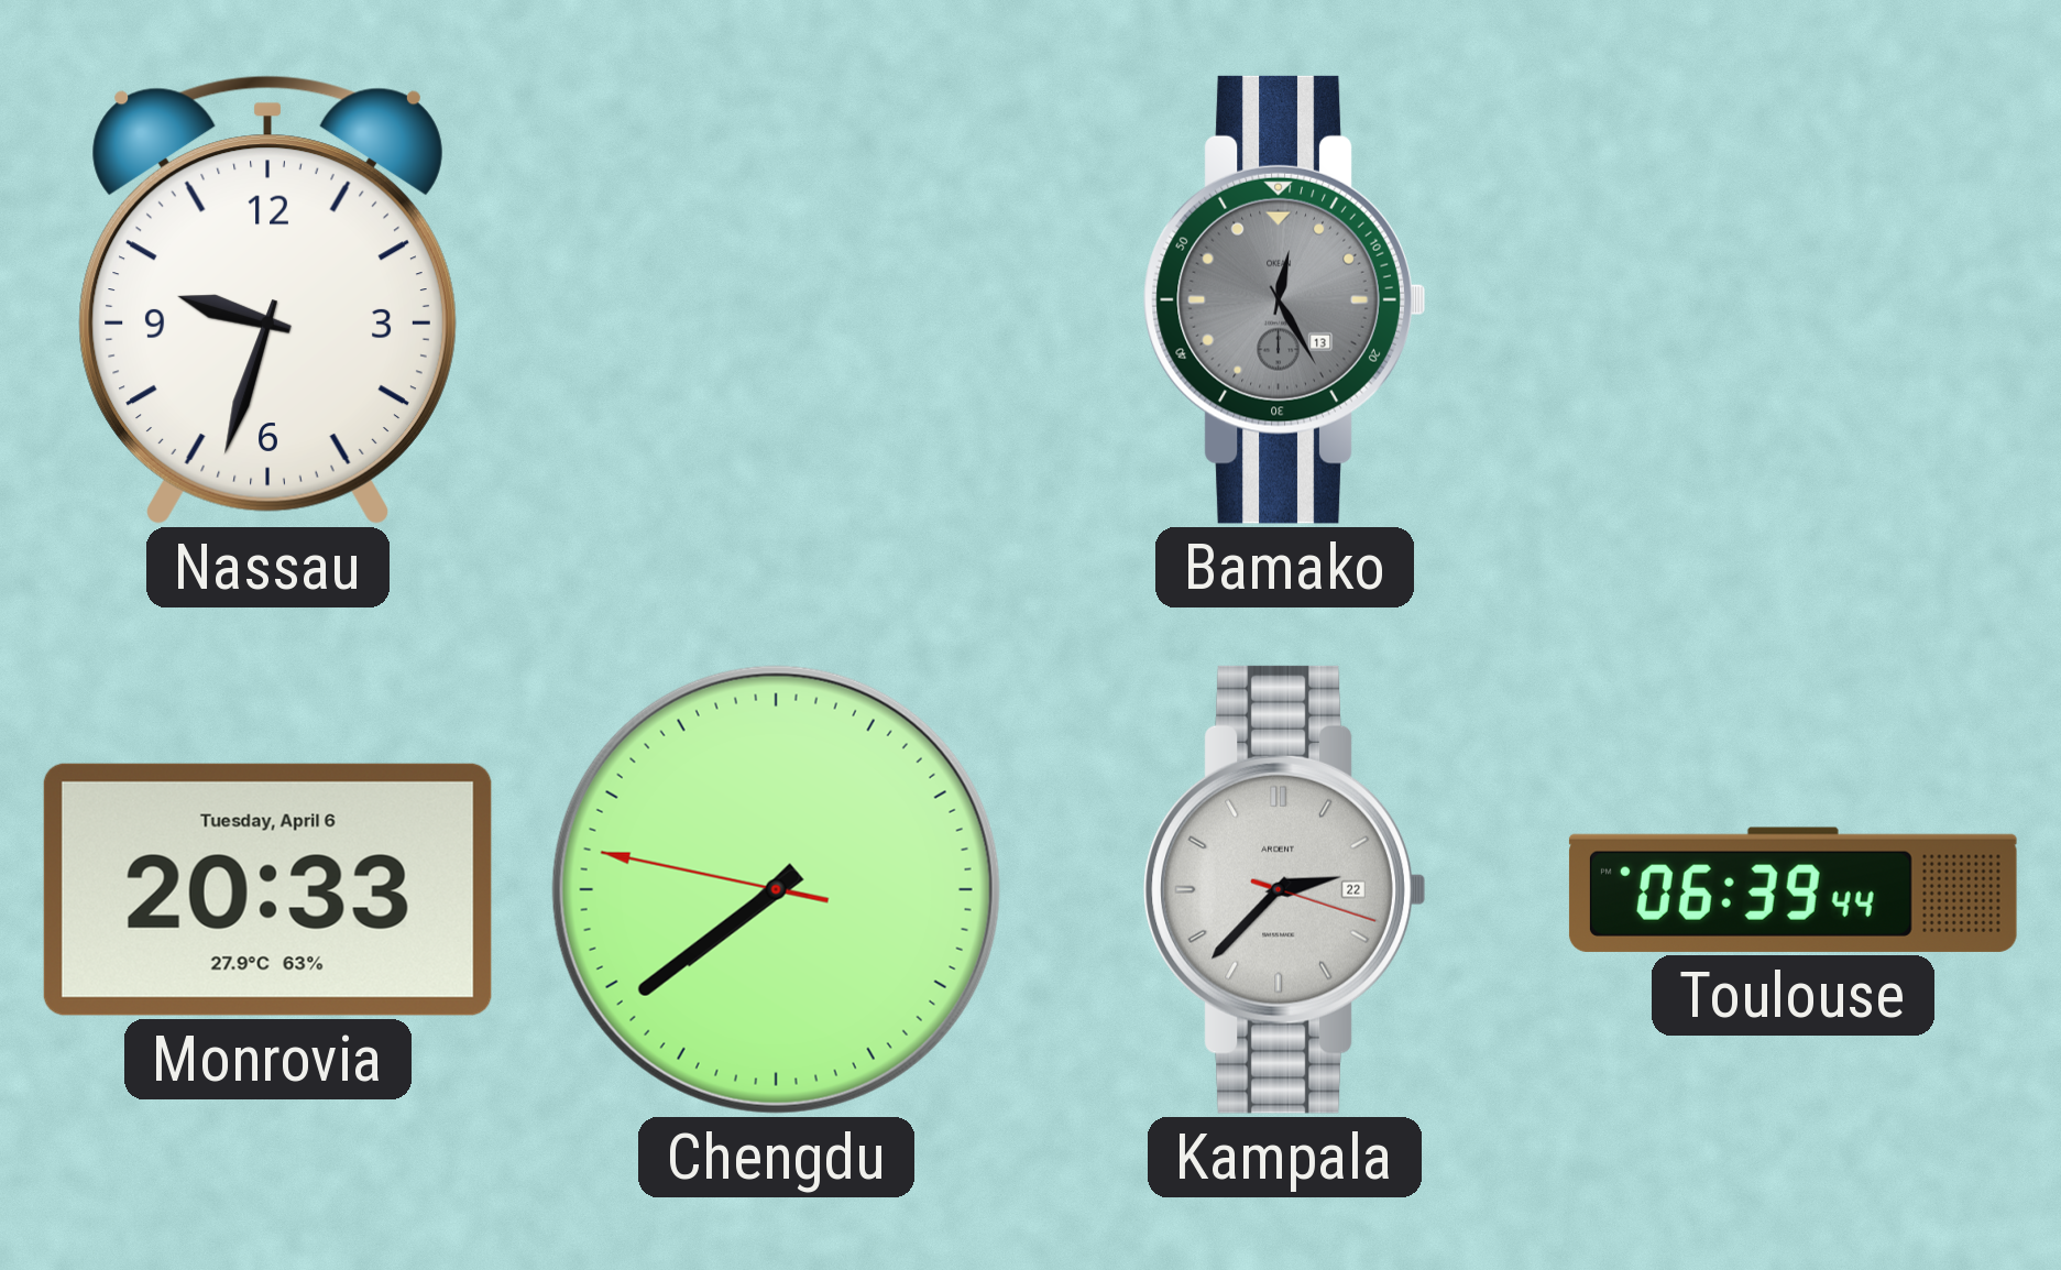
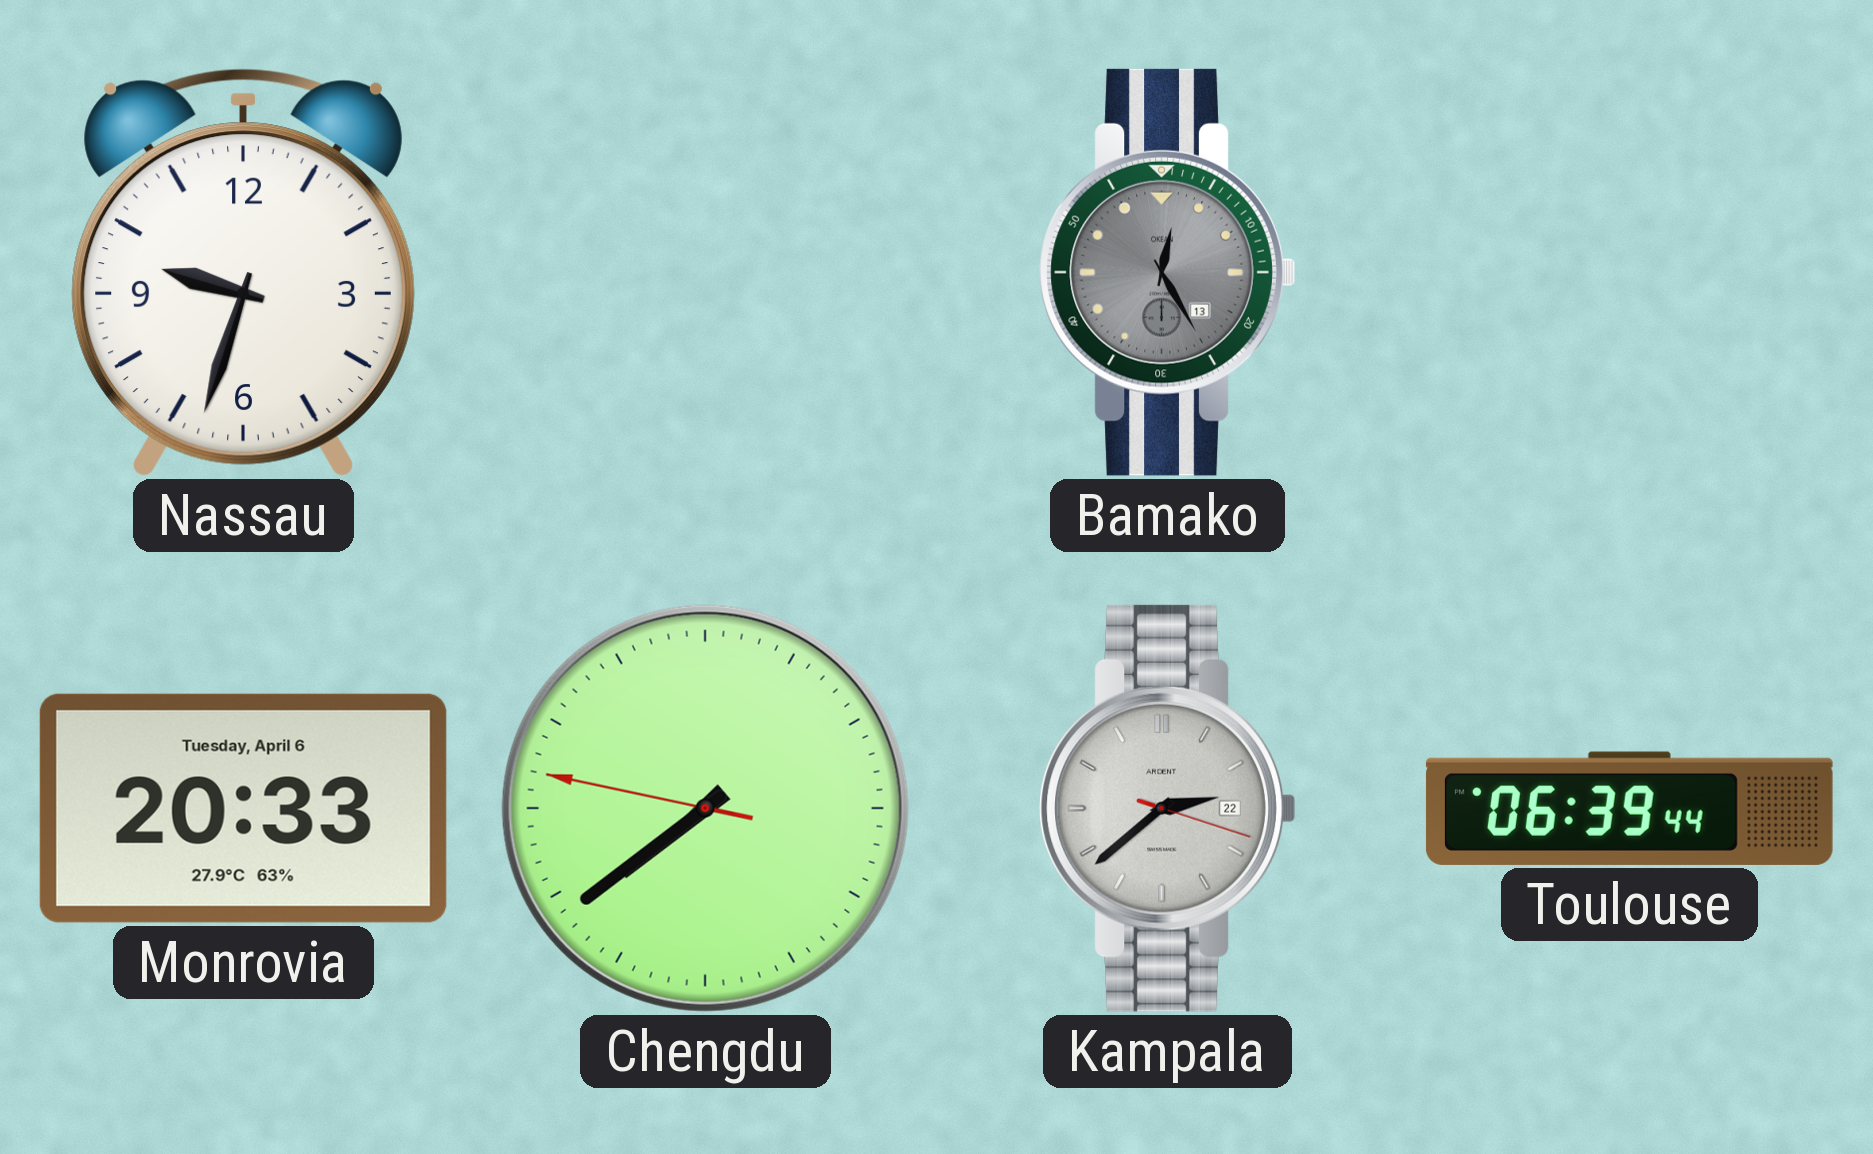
Kampala: 2:37 -> 2:38
